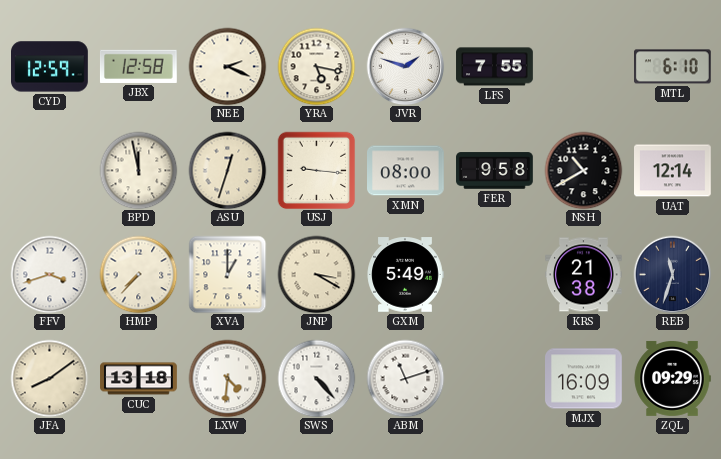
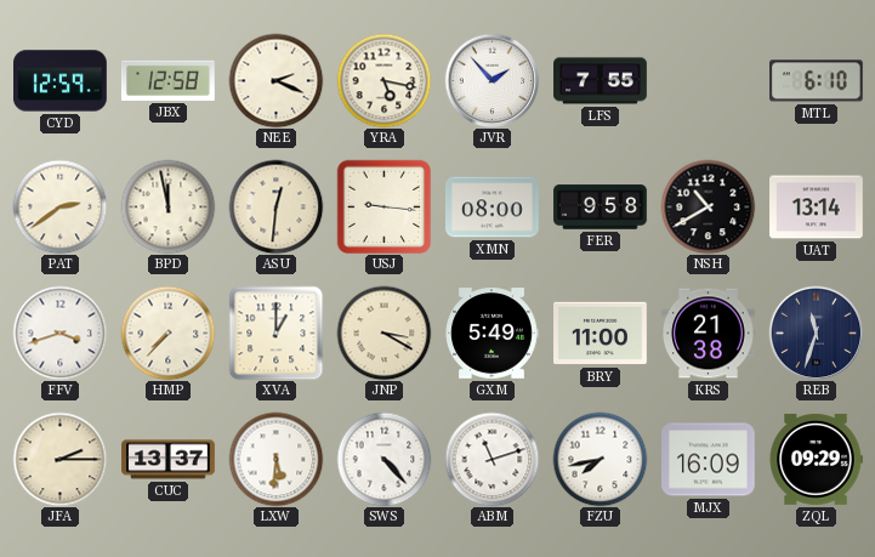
JVR: 1:48 -> 1:53
PAT: none -> 2:39
ASU: 12:33 -> 12:31
UAT: 12:14 -> 13:14
BRY: none -> 11:00
JFA: 8:09 -> 2:15
CUC: 13:18 -> 13:37
LXW: 4:31 -> 5:31
FZU: none -> 7:43
